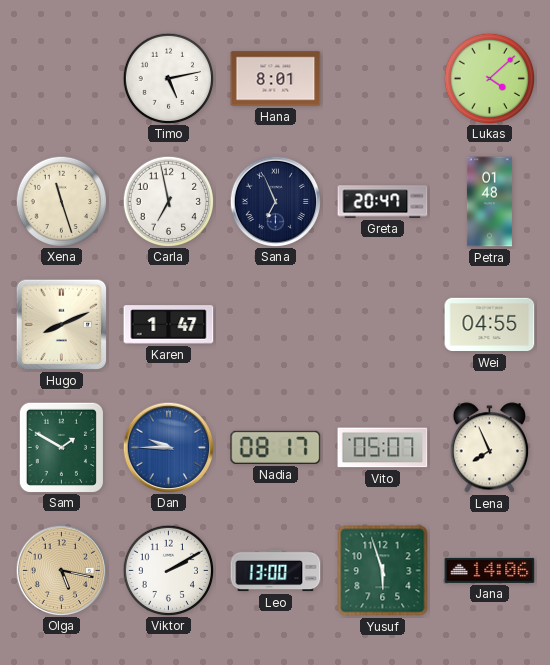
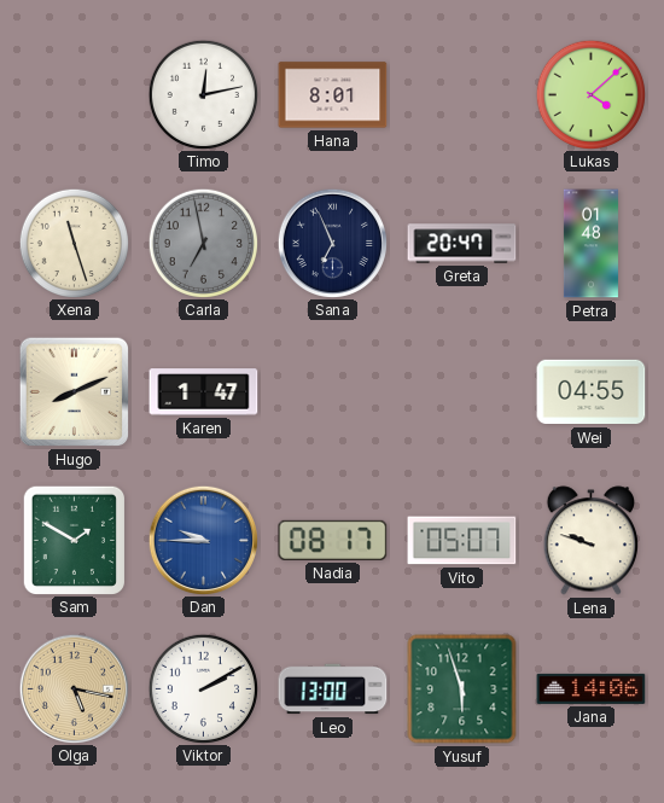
Timo: 5:13 -> 12:13
Carla dial: white -> grey
Lena: 7:56 -> 9:48
